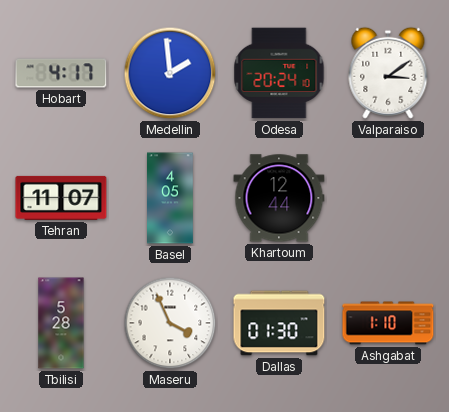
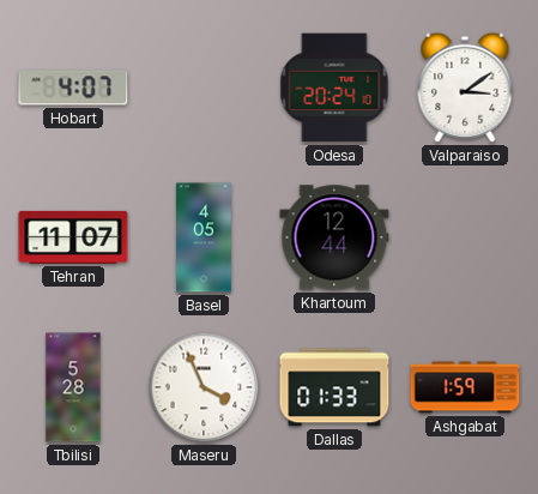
Hobart: 4:17 -> 4:07
Medellin: 1:59 -> none
Dallas: 01:30 -> 01:33
Ashgabat: 1:10 -> 1:59
